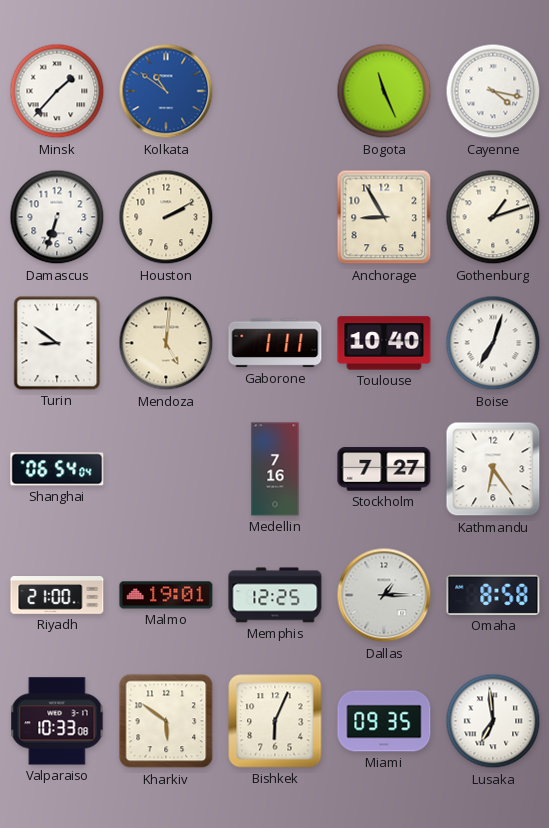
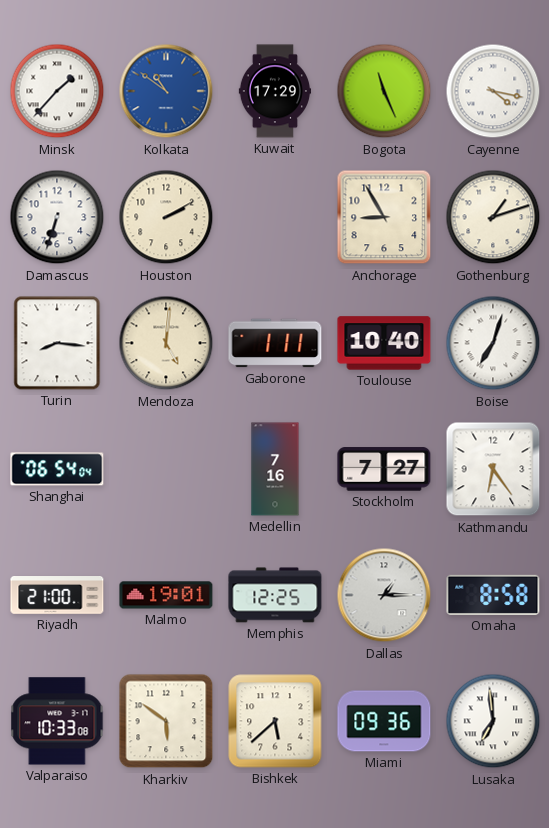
Kuwait: none -> 17:29
Turin: 8:51 -> 8:16
Bishkek: 6:04 -> 5:38
Miami: 09:35 -> 09:36
